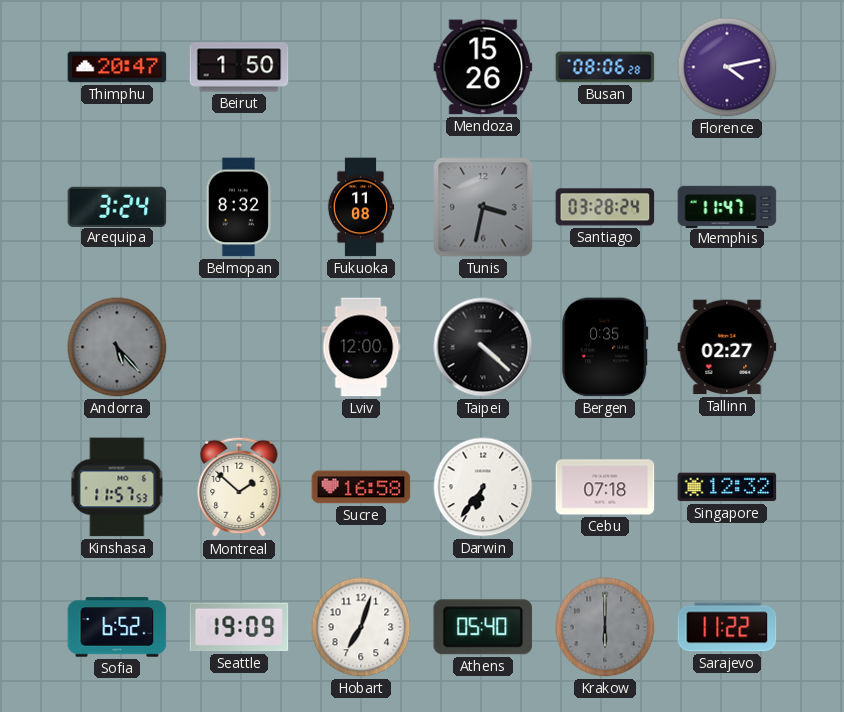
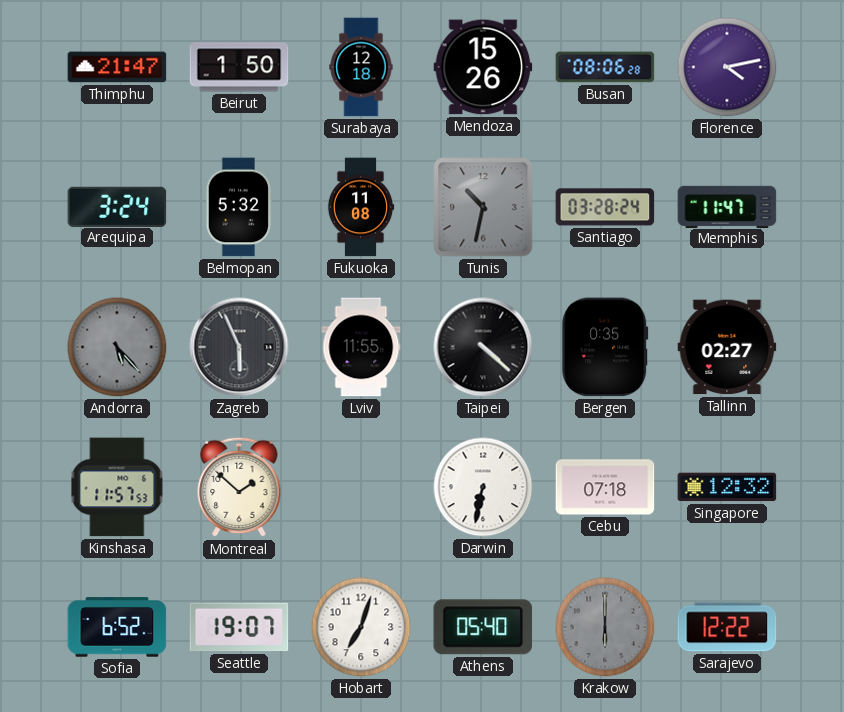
Thimphu: 20:47 -> 21:47
Surabaya: none -> 12:18
Belmopan: 8:32 -> 5:32
Tunis: 3:32 -> 10:32
Zagreb: none -> 5:56
Lviv: 12:00 -> 11:55
Sucre: 16:58 -> none
Darwin: 6:36 -> 6:32
Seattle: 19:09 -> 19:07
Sarajevo: 11:22 -> 12:22
